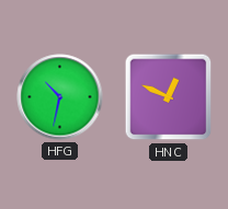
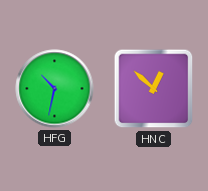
HNC: 12:49 -> 12:52
